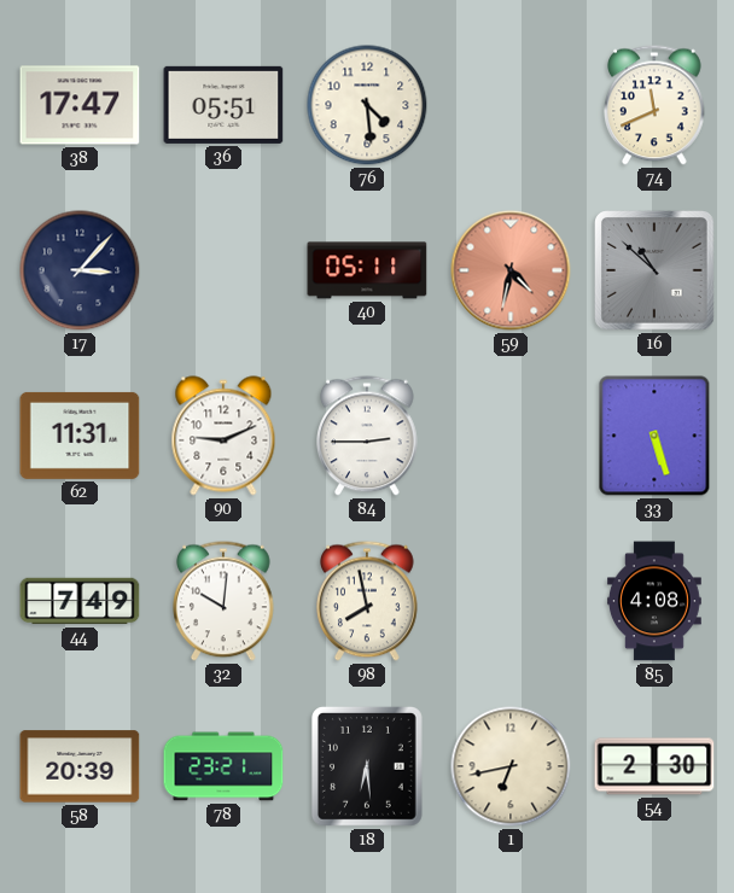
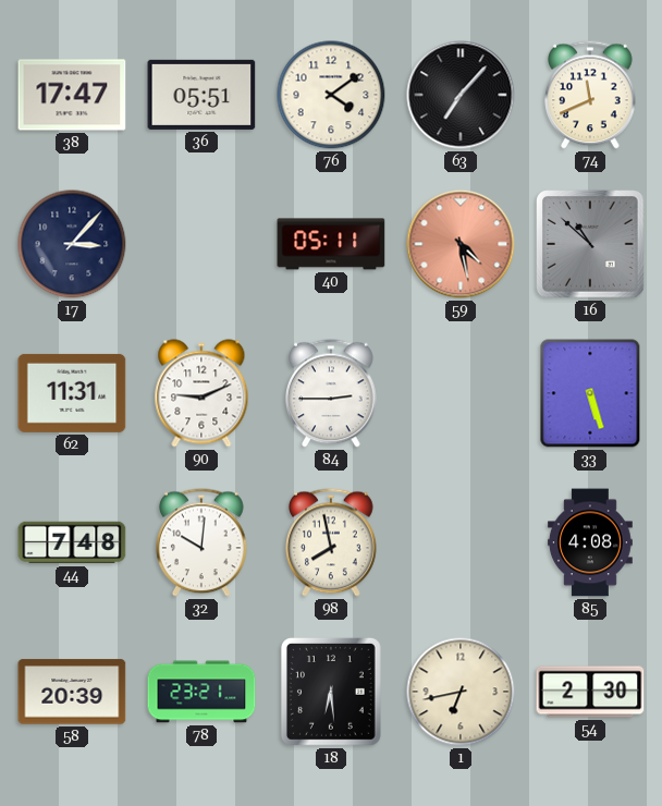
76: 4:29 -> 4:09
63: none -> 7:07
59: 4:32 -> 4:28
44: 7:49 -> 7:48
